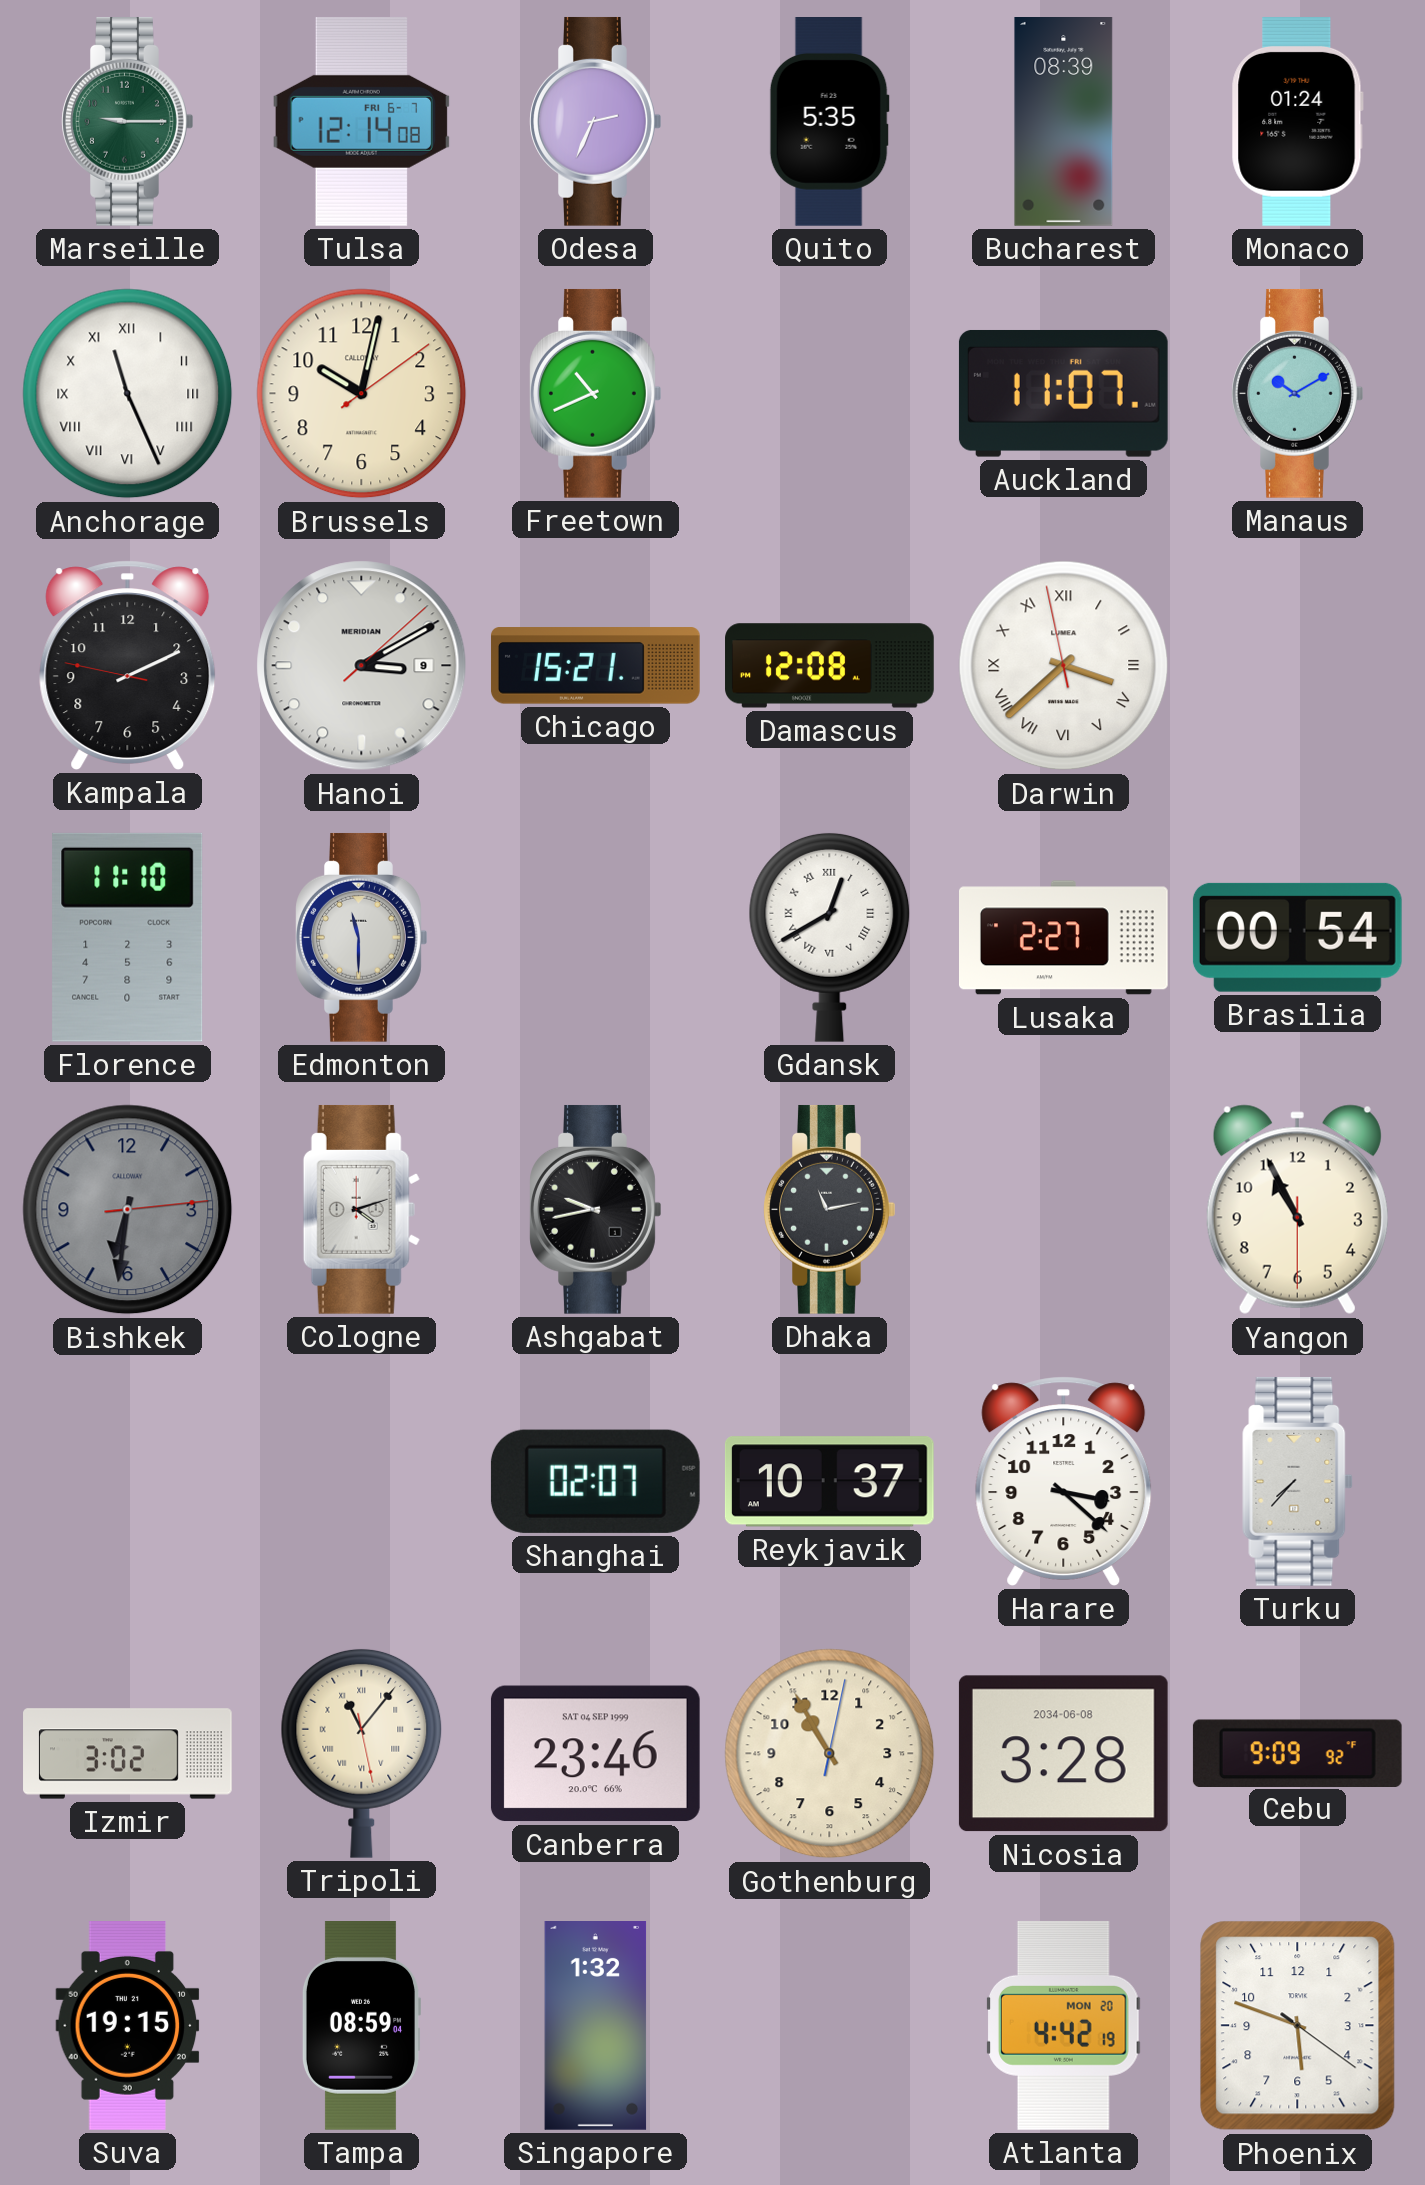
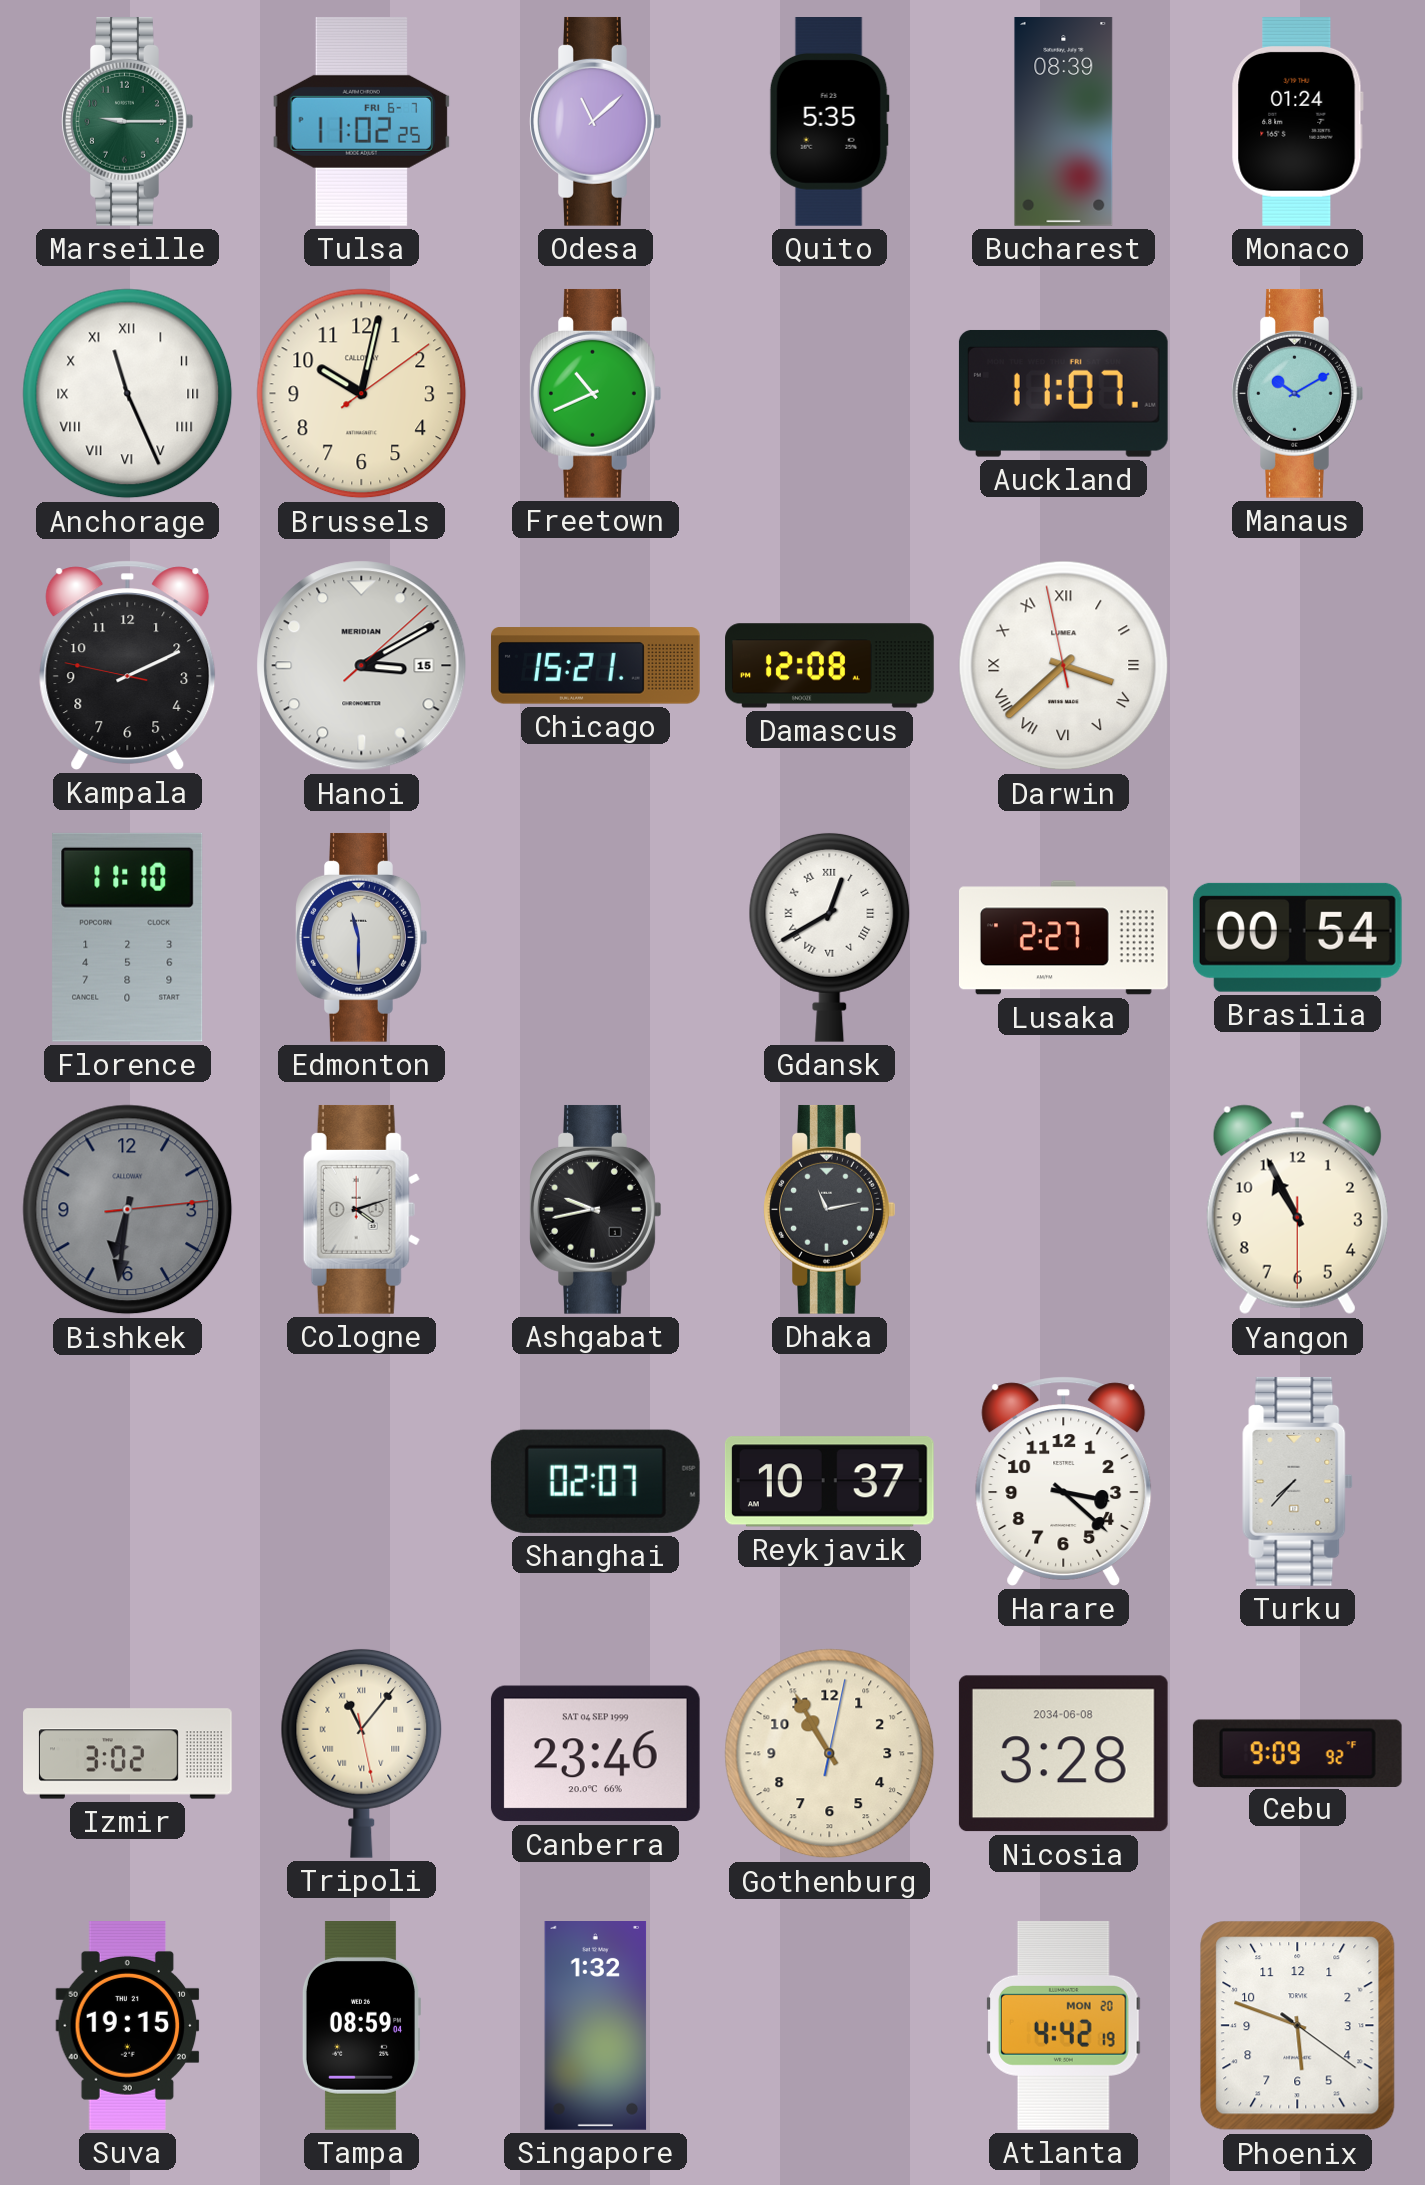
Tulsa: 12:14 -> 11:02
Odesa: 2:34 -> 11:08
Hanoi date: 9 -> 15
